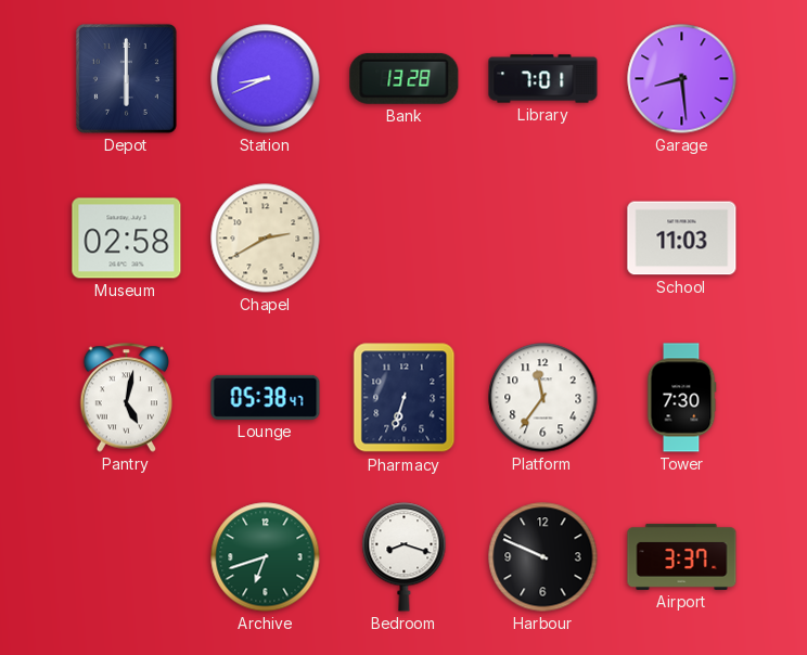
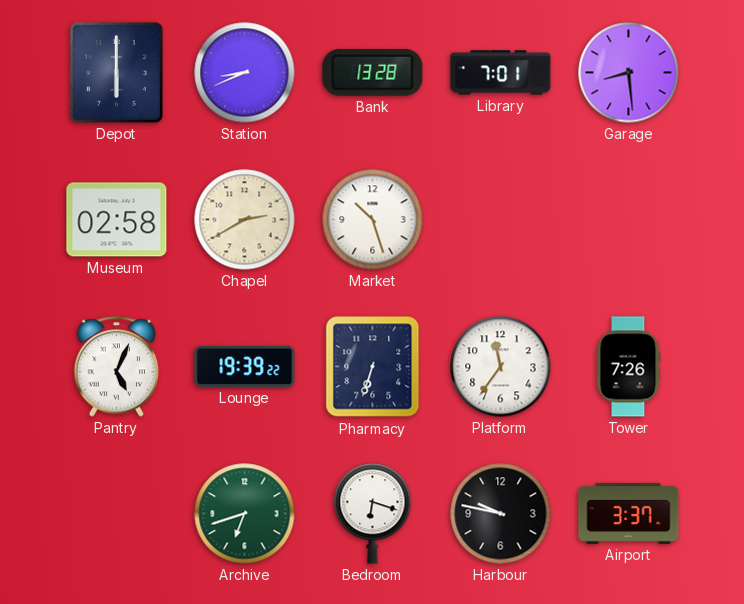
Market: none -> 10:27
School: 11:03 -> none
Pantry: 5:02 -> 5:04
Lounge: 05:38 -> 19:39
Tower: 7:30 -> 7:26
Bedroom: 8:18 -> 6:18
Harbour: 9:49 -> 9:47
